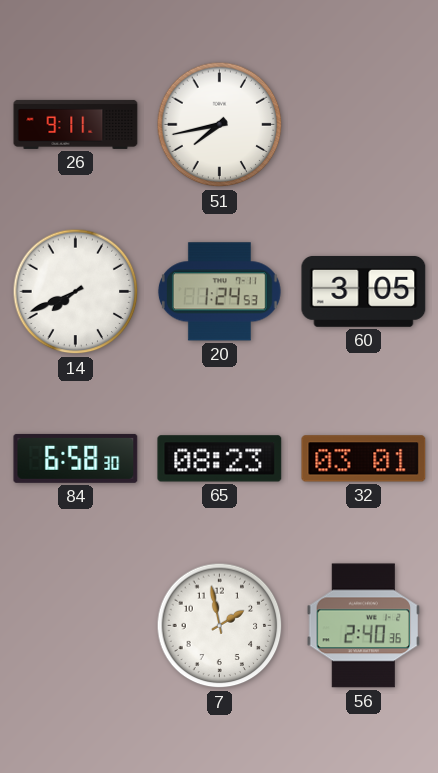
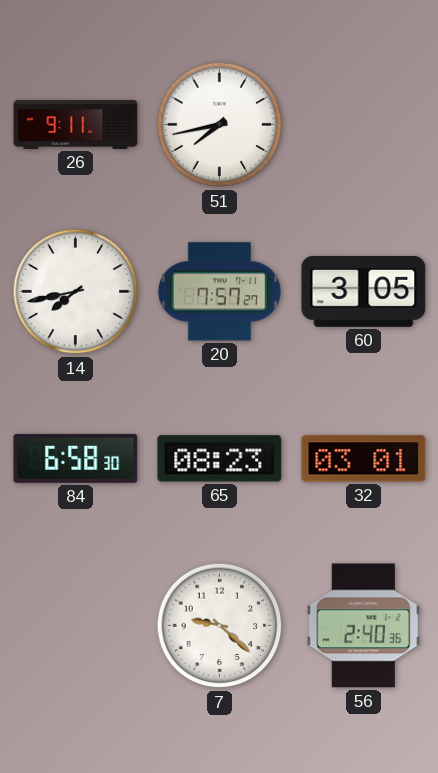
14: 7:41 -> 7:43
20: 1:24 -> 7:57
7: 1:58 -> 9:22
